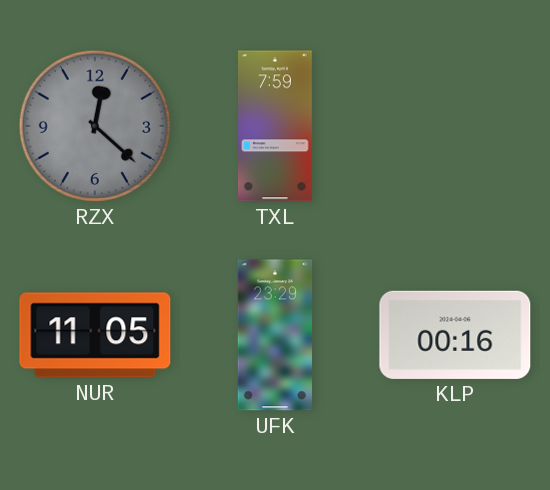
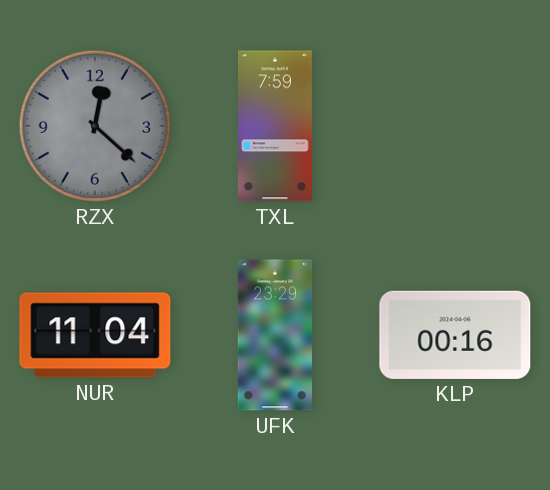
NUR: 11:05 -> 11:04
